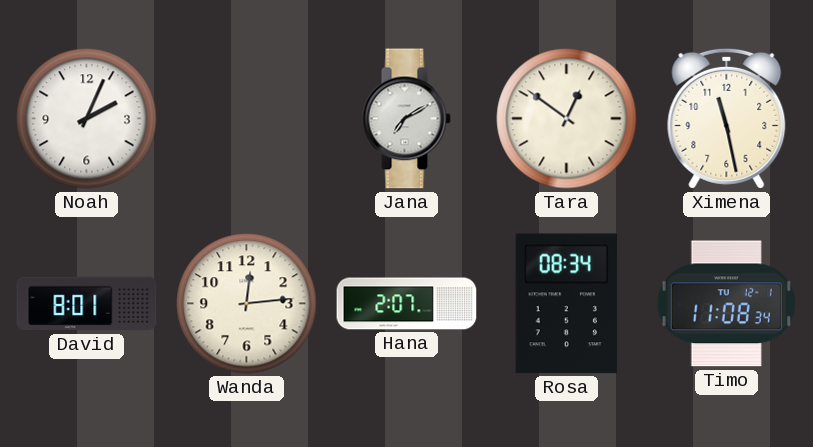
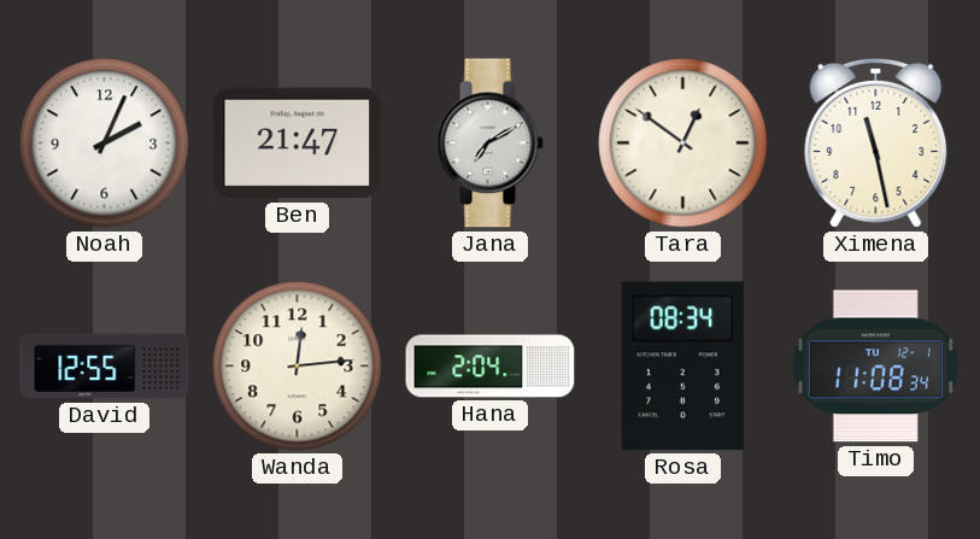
Ben: none -> 21:47
David: 8:01 -> 12:55
Hana: 2:07 -> 2:04
